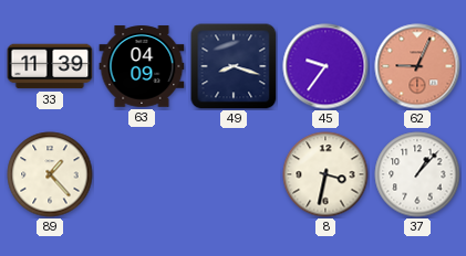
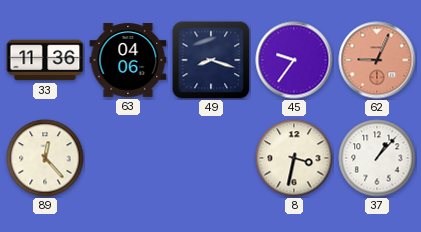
33: 11:39 -> 11:36
63: 04:09 -> 04:06
89: 1:23 -> 12:23
